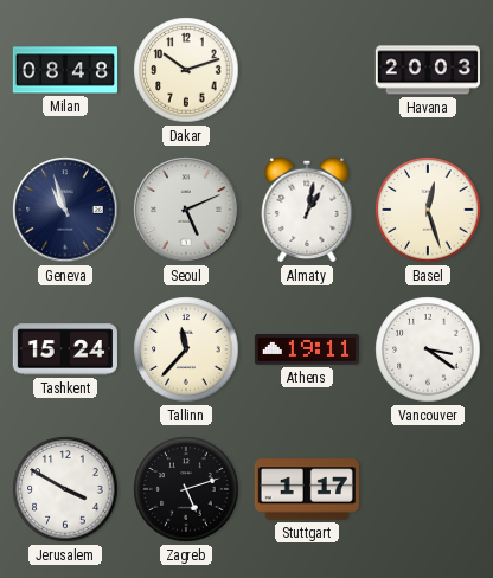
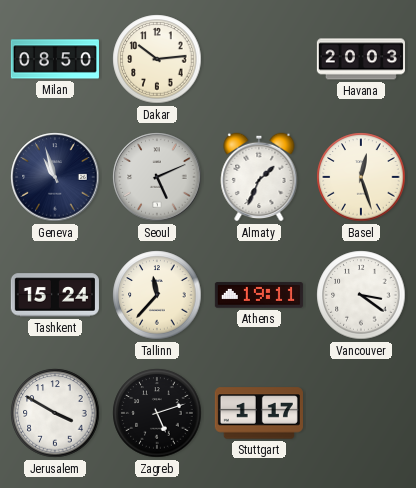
Milan: 08:48 -> 08:50
Dakar: 10:12 -> 10:14
Almaty: 1:02 -> 1:34
